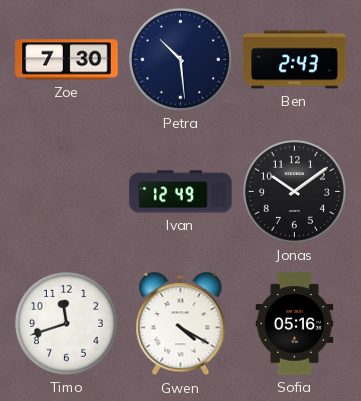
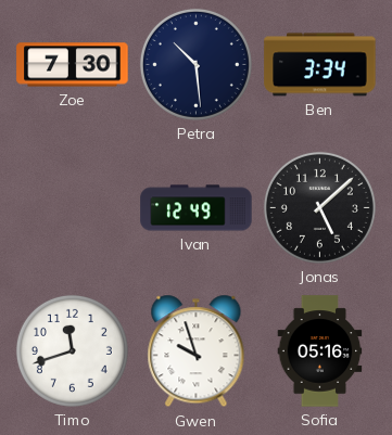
Ben: 2:43 -> 3:34
Jonas: 10:09 -> 5:08
Gwen: 4:20 -> 9:57
